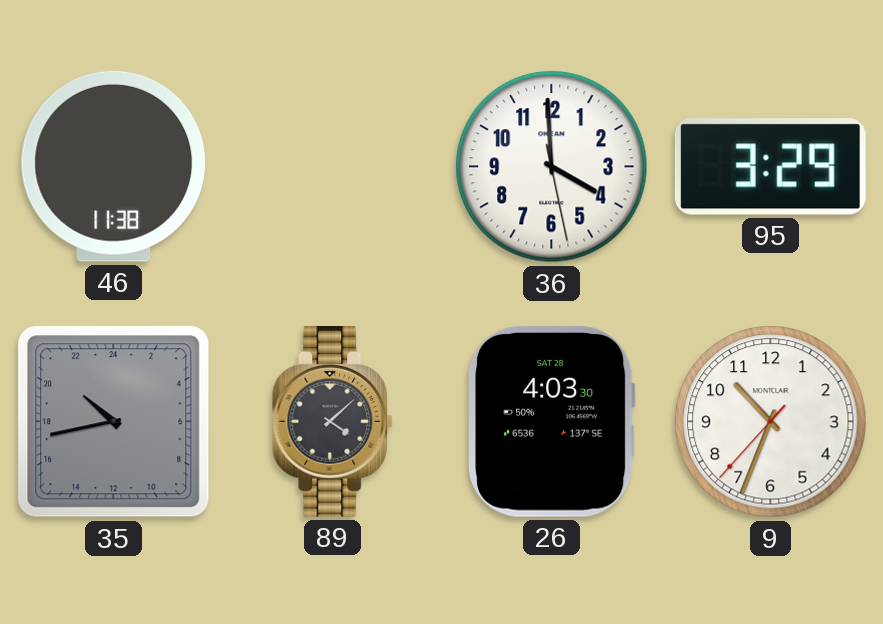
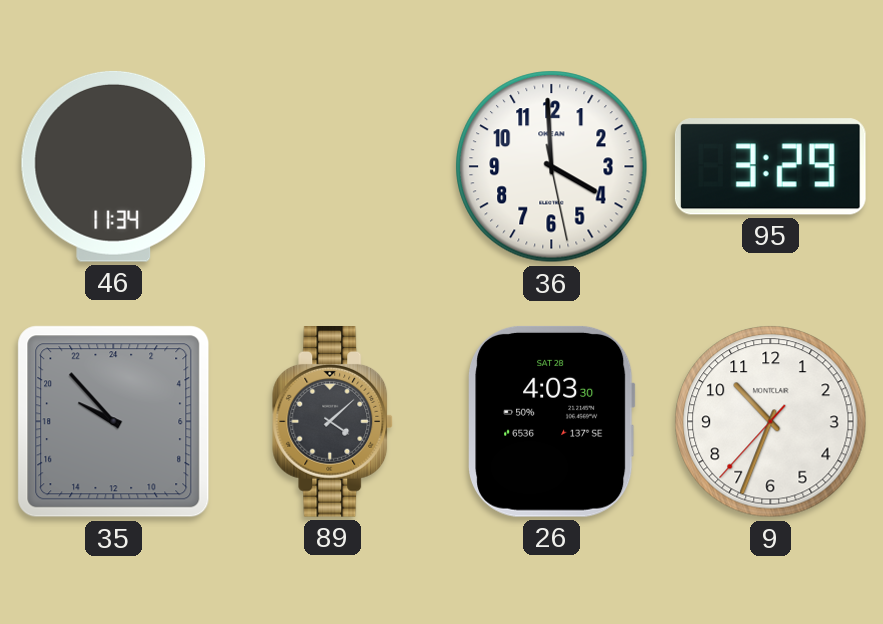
46: 11:38 -> 11:34
35: 20:43 -> 19:53
